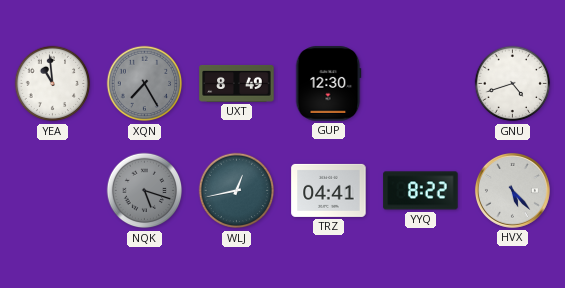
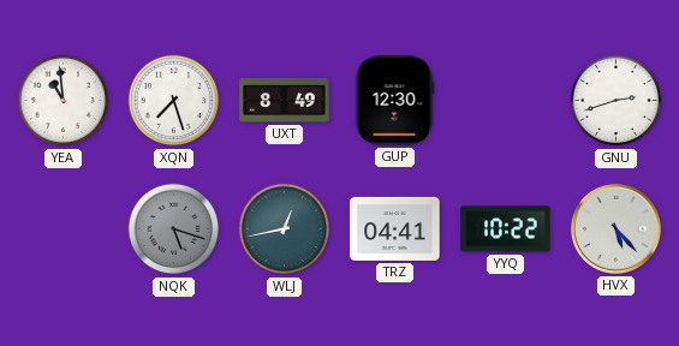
XQN: 7:25 -> 7:27
XQN dial: grey -> white
GNU: 4:42 -> 2:42
YYQ: 8:22 -> 10:22
